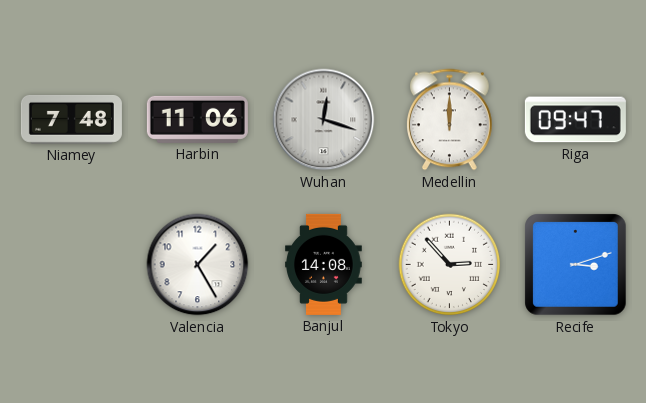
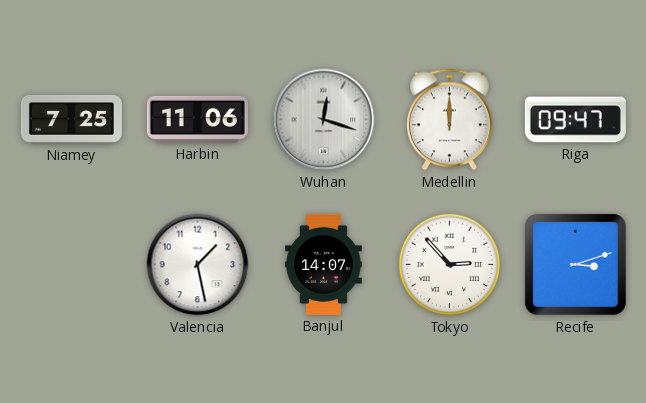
Niamey: 7:48 -> 7:25
Valencia: 1:25 -> 1:28
Banjul: 14:08 -> 14:07
